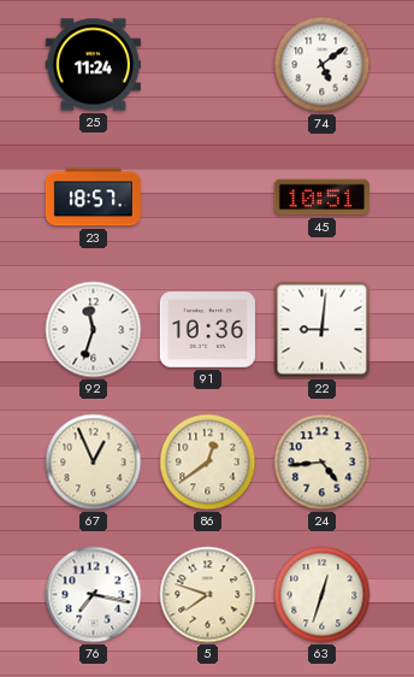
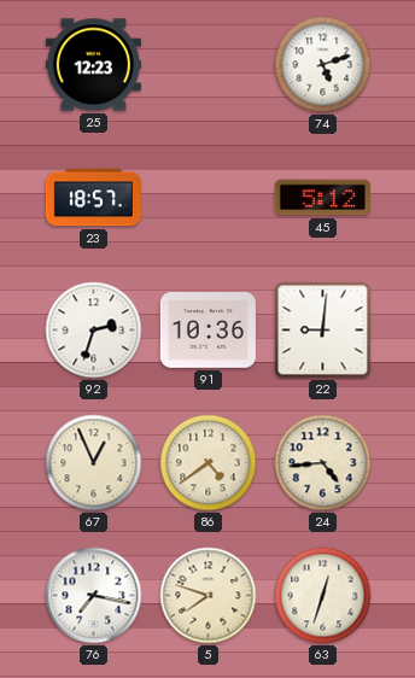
25: 11:24 -> 12:23
74: 5:09 -> 5:12
45: 10:51 -> 5:12
92: 11:33 -> 2:33
86: 12:39 -> 4:39
